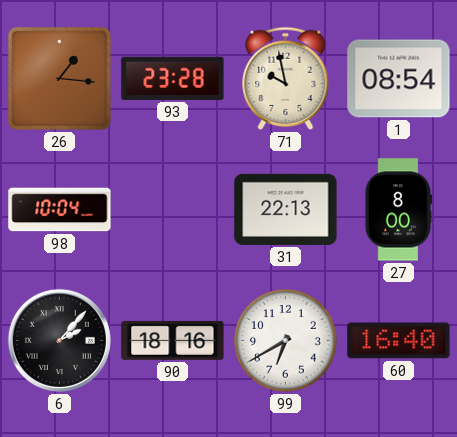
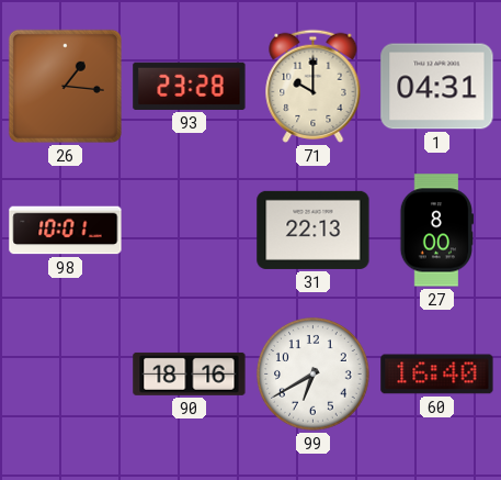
71: 9:58 -> 10:00
1: 08:54 -> 04:31
98: 10:04 -> 10:01
6: 2:07 -> none
